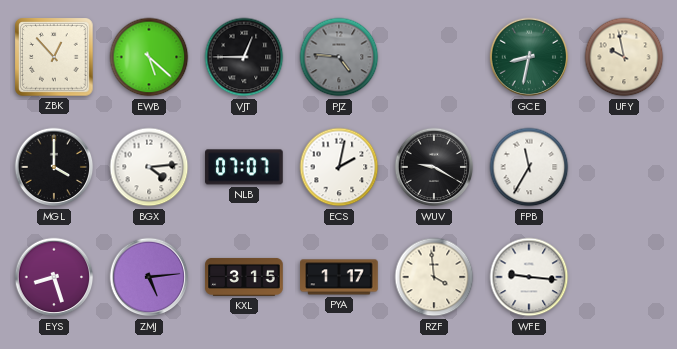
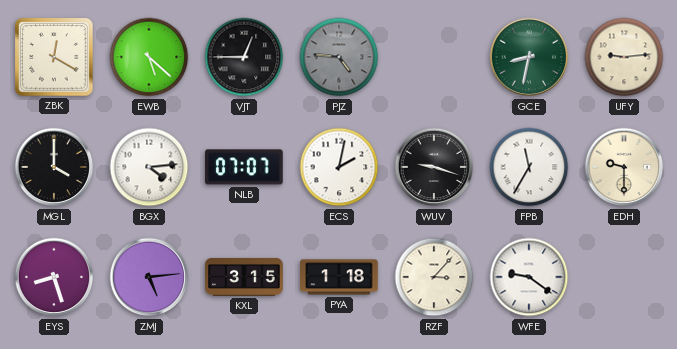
ZBK: 12:53 -> 12:20
UFY: 9:58 -> 9:14
WUV: 9:20 -> 9:18
EDH: none -> 9:30
PYA: 1:17 -> 1:18
RZF: 3:59 -> 3:07
WFE: 9:16 -> 9:21
